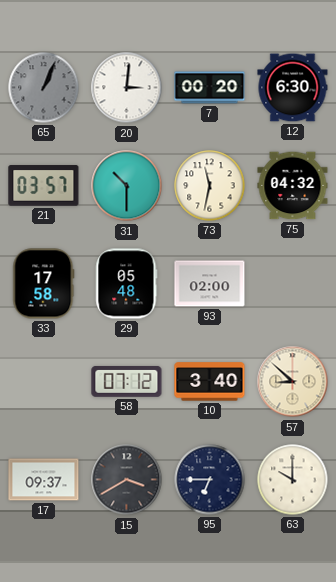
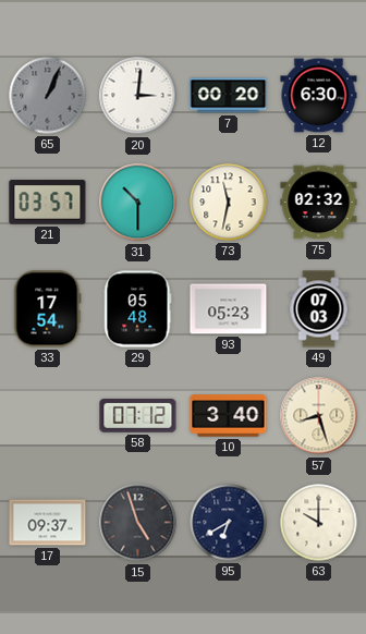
75: 04:32 -> 02:32
33: 17:58 -> 17:54
93: 02:00 -> 05:23
49: none -> 07:03
57: 8:52 -> 8:27
15: 3:40 -> 4:57
95: 6:45 -> 6:40
